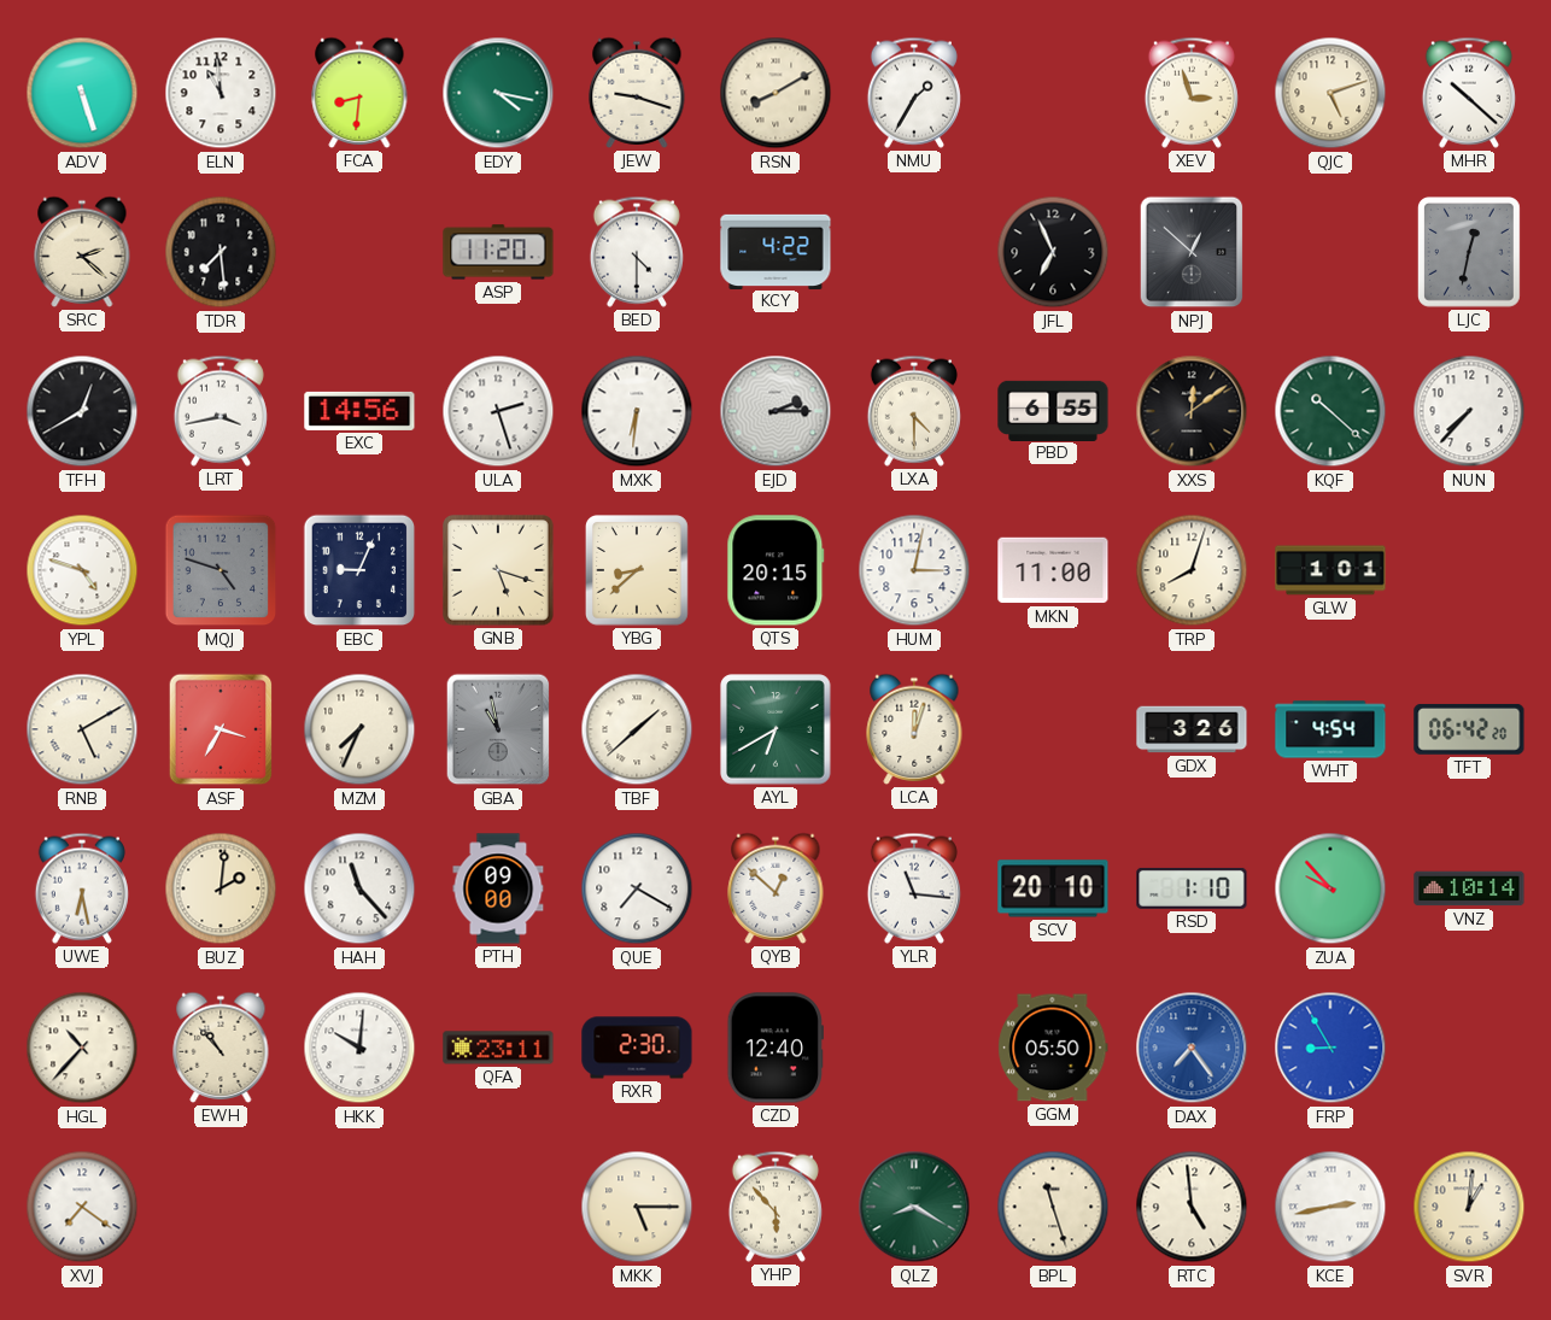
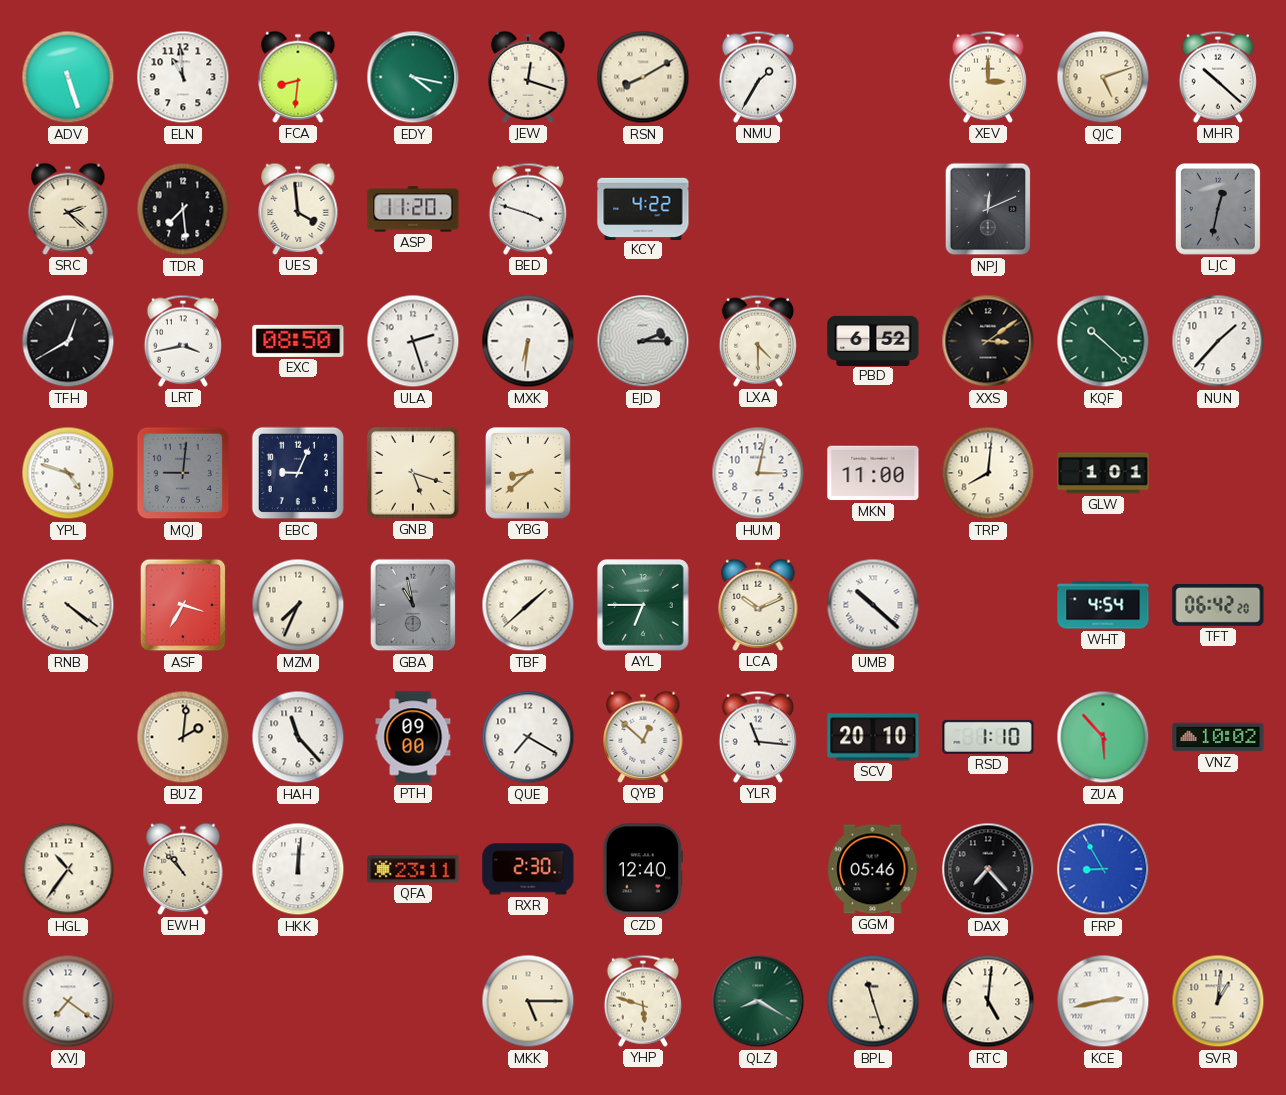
JEW: 9:18 -> 12:18
XEV: 2:57 -> 3:00
UES: none -> 3:59
BED: 4:30 -> 3:48
JFL: 6:56 -> none
NPJ: 12:52 -> 12:11
EXC: 14:56 -> 08:50
PBD: 6:55 -> 6:52
XXS: 12:09 -> 3:09
NUN: 7:37 -> 1:37
MQJ: 4:48 -> 9:01
QTS: 20:15 -> none
TRP: 8:03 -> 8:01
RNB: 5:10 -> 4:21
AYL: 6:40 -> 6:45
LCA: 12:03 -> 10:11
UMB: none -> 10:22
GDX: 3:26 -> none
UWE: 6:28 -> none
ZUA: 9:53 -> 5:53
VNZ: 10:14 -> 10:02
HGL: 10:37 -> 10:36
HKK: 10:01 -> 12:01
GGM: 05:50 -> 05:46
DAX: 7:24 -> 7:23
DAX dial: blue -> black
YHP: 5:53 -> 5:48
RTC: 4:59 -> 5:01
